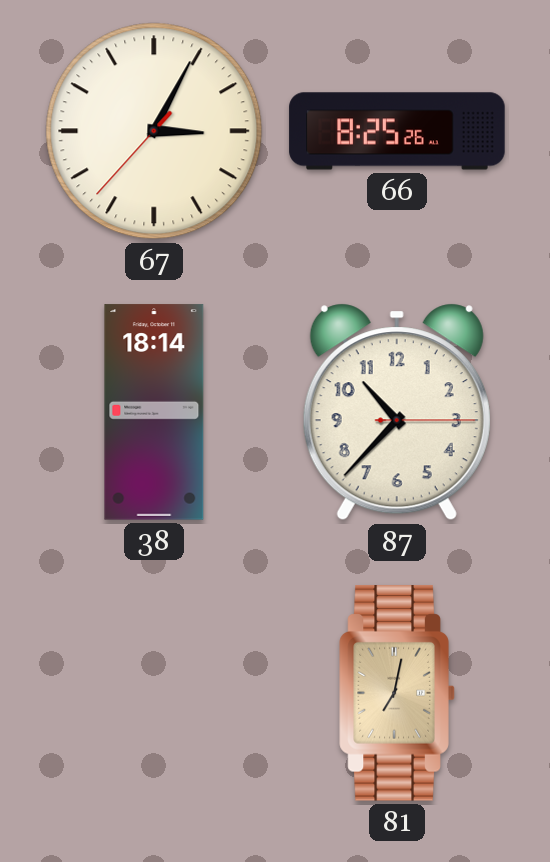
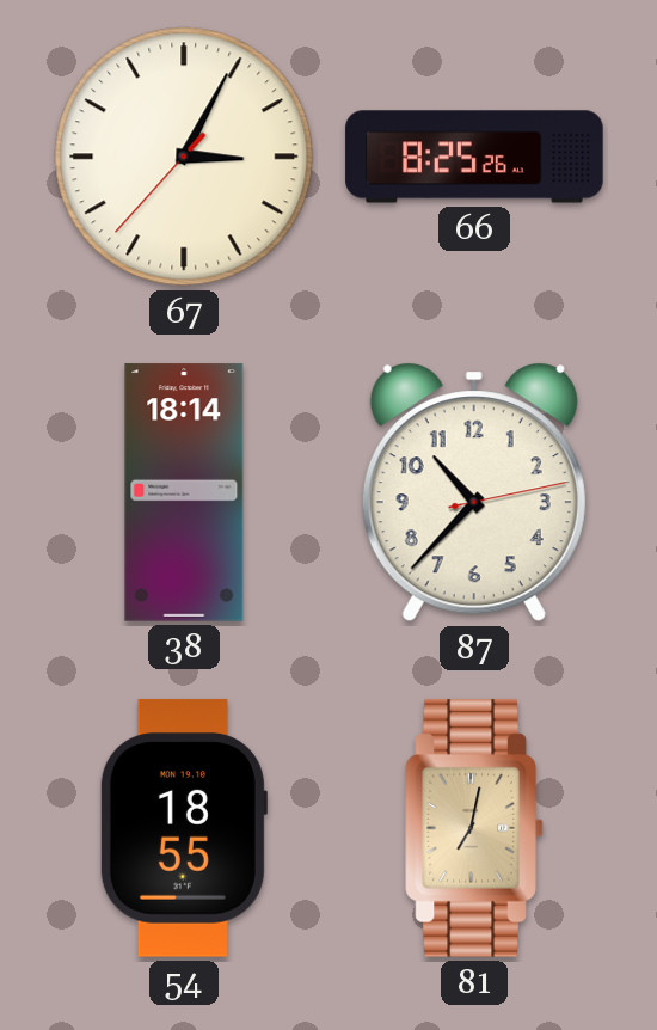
87: 10:37:15 -> 10:37:13
54: none -> 18:55
